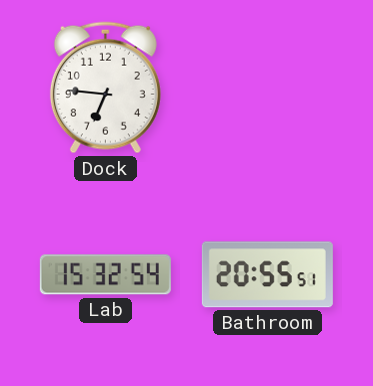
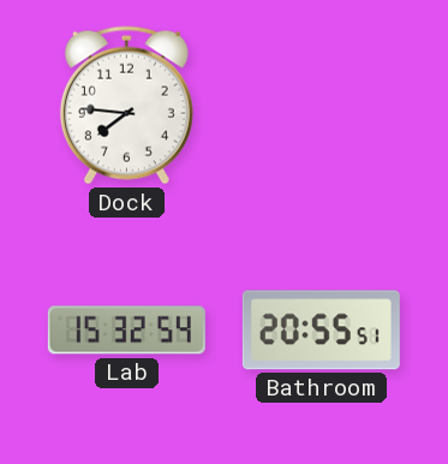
Dock: 6:46 -> 7:46
